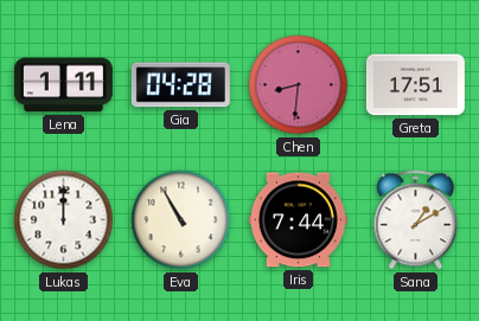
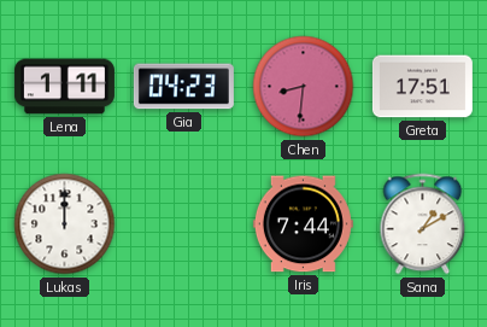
Gia: 04:28 -> 04:23
Eva: 10:55 -> none
